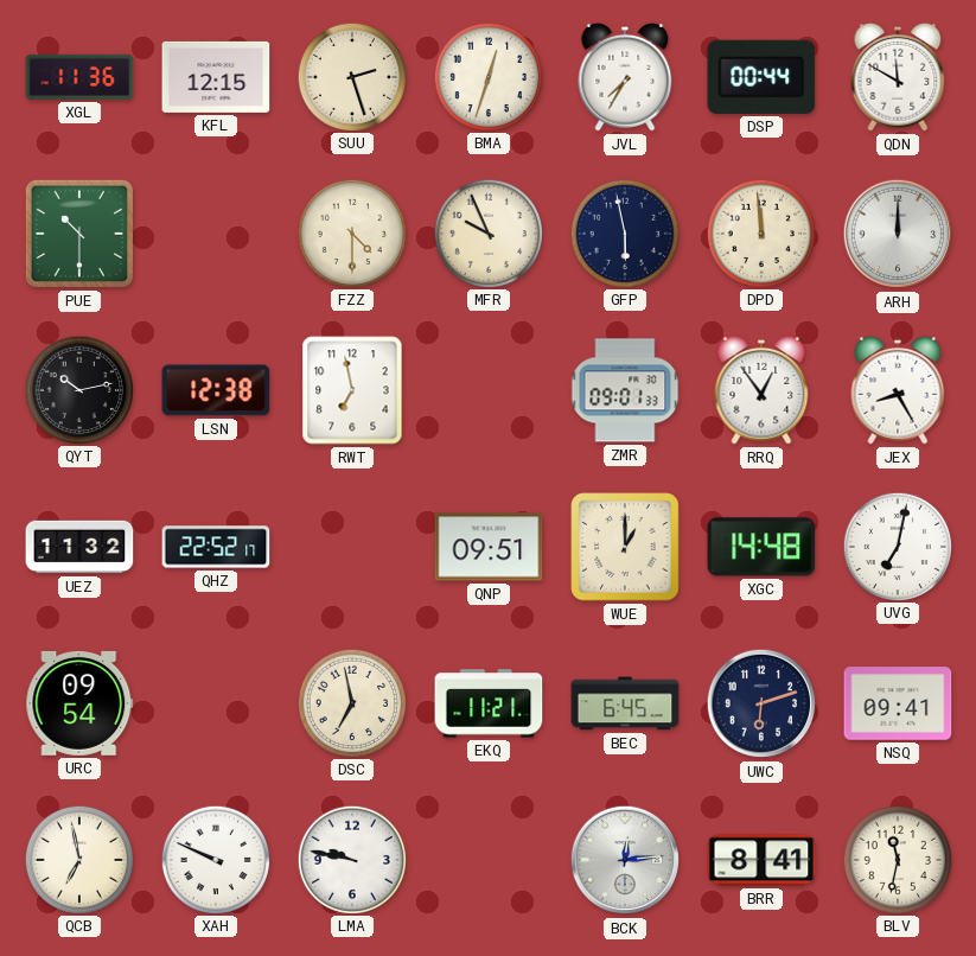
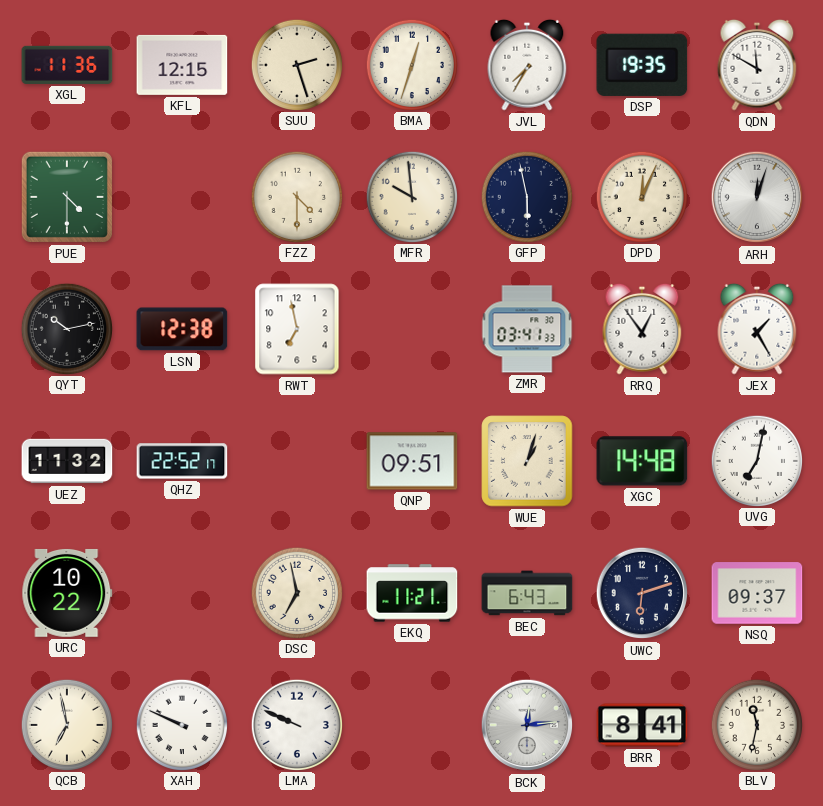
DSP: 00:44 -> 19:35
PUE: 10:30 -> 4:30
MFR: 9:56 -> 9:59
DPD: 11:59 -> 12:04
ARH: 12:00 -> 12:03
ZMR: 09:01 -> 03:41
JEX: 8:25 -> 1:25
WUE: 1:00 -> 1:03
URC: 09:54 -> 10:22
BEC: 6:45 -> 6:43
NSQ: 09:41 -> 09:37
LMA: 9:47 -> 9:49
